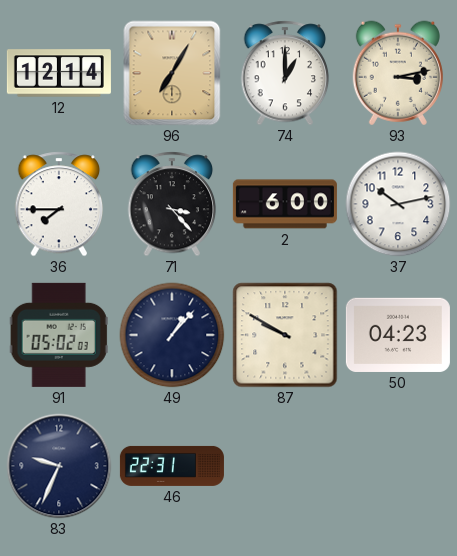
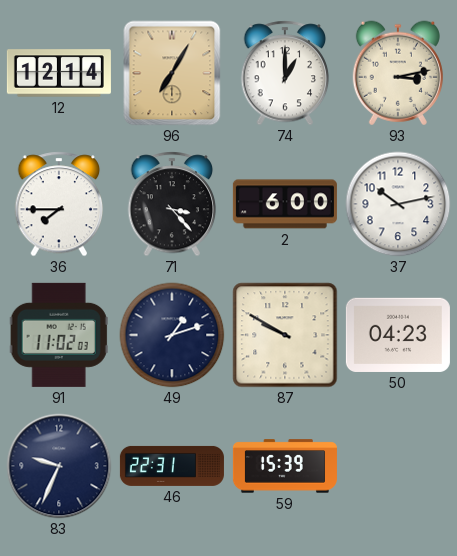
91: 05:02 -> 11:02
49: 1:07 -> 1:12
59: none -> 15:39
